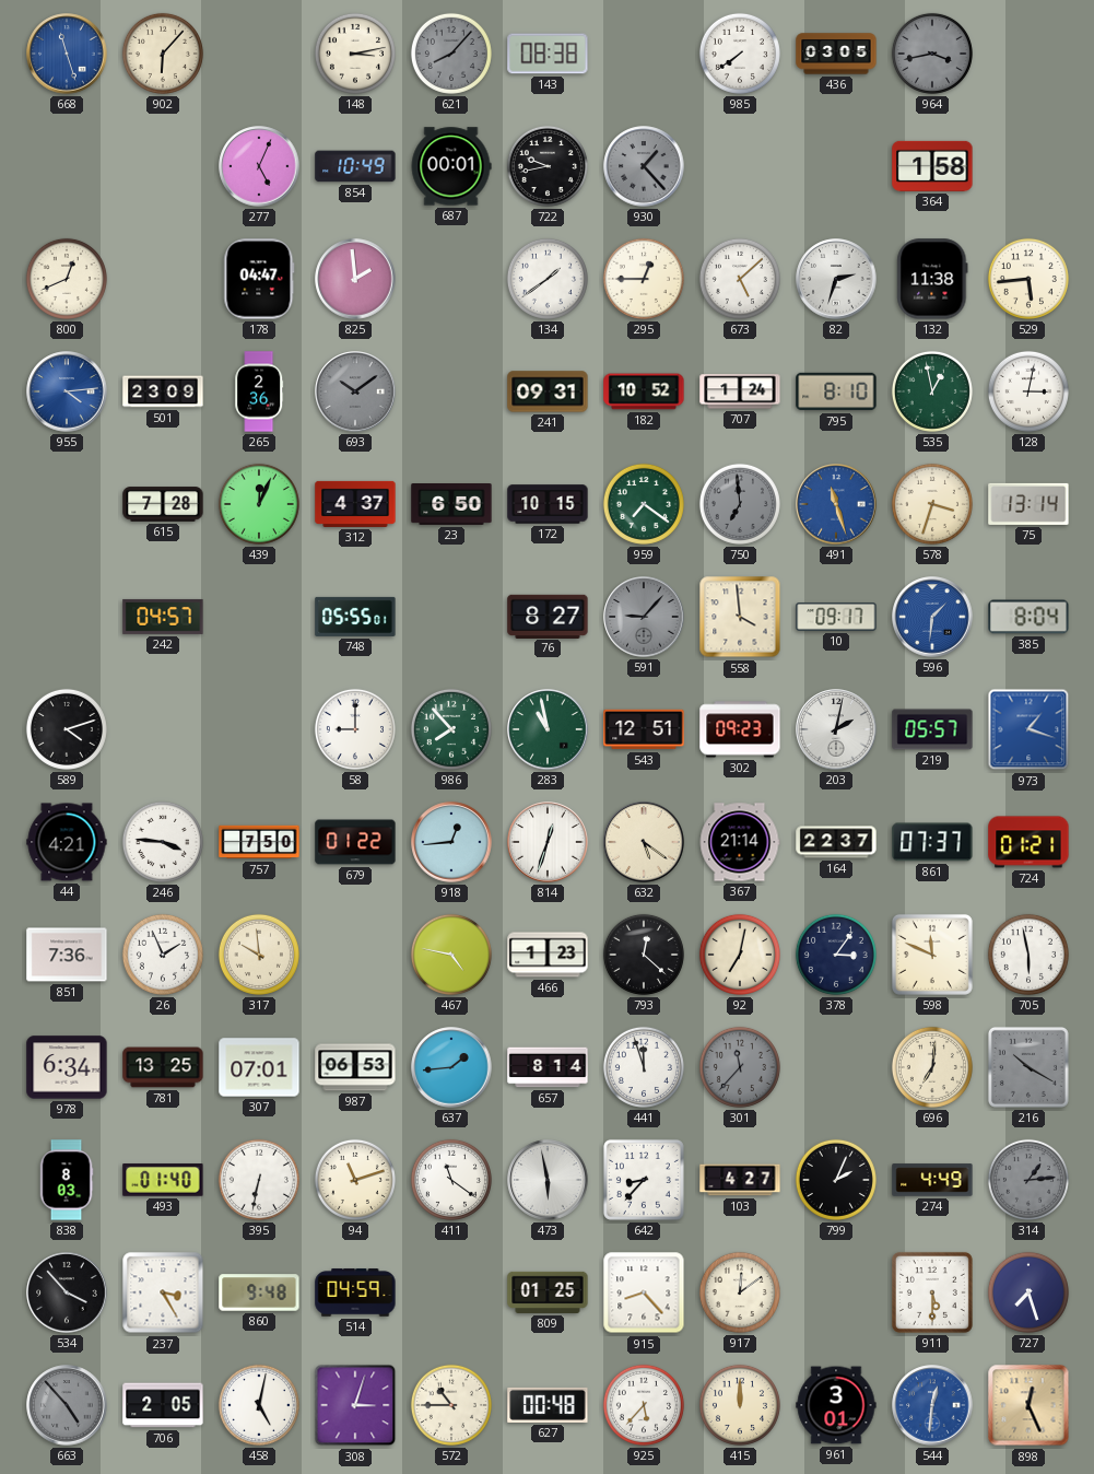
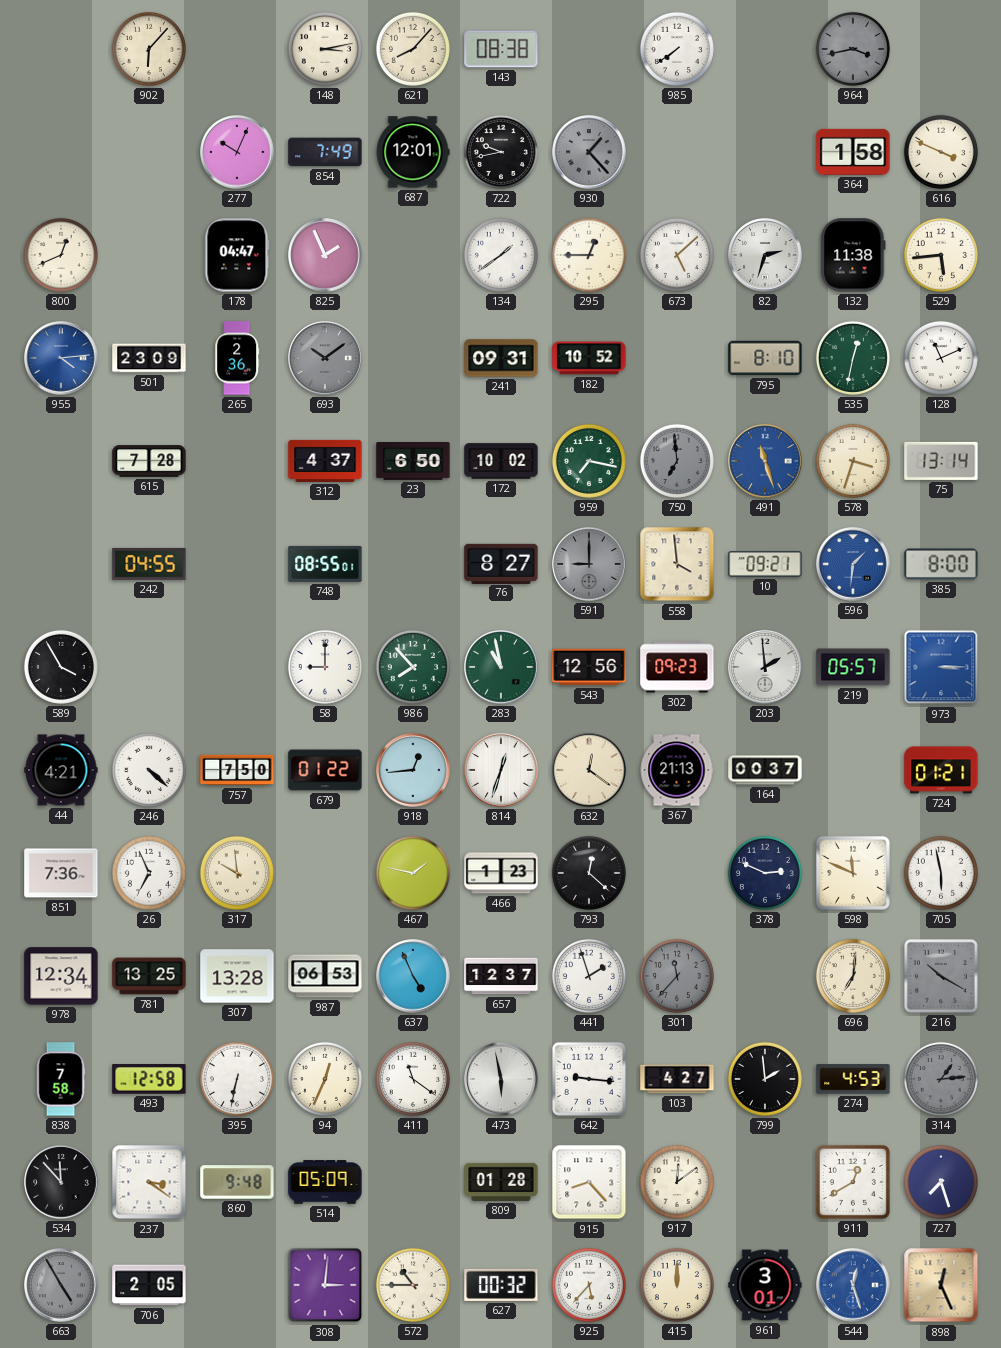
668: 11:27 -> none
621 dial: grey -> cream
436: 03:05 -> none
277: 5:04 -> 10:04
854: 10:49 -> 7:49
687: 00:01 -> 12:01
616: none -> 3:49
825: 1:59 -> 1:56
707: 1:24 -> none
535: 12:58 -> 12:32
128: 3:02 -> 11:11
439: 12:04 -> none
172: 10:15 -> 10:02
959: 7:21 -> 7:17
242: 04:57 -> 04:55
748: 05:55 -> 08:55
591: 9:07 -> 9:00
10: 09:17 -> 09:21
385: 8:04 -> 8:00
589: 4:12 -> 3:55
543: 12:51 -> 12:56
203: 2:02 -> 1:59
973: 1:18 -> 3:15
246: 3:46 -> 4:22
632: 5:21 -> 12:21
367: 21:14 -> 21:13
164: 22:37 -> 00:37
861: 07:37 -> none
26: 1:56 -> 6:56
467: 4:47 -> 1:47
92: 7:02 -> none
378: 3:06 -> 2:49
978: 6:34 -> 12:34
307: 07:01 -> 13:28
637: 1:44 -> 4:56
657: 8:14 -> 12:37
441: 11:57 -> 1:57
838: 8:03 -> 7:58
493: 01:40 -> 12:58
94: 11:12 -> 12:34
642: 8:37 -> 9:16
799: 2:04 -> 1:59
274: 4:49 -> 4:53
534: 3:53 -> 11:53
237: 3:25 -> 3:21
514: 04:59 -> 05:09
809: 01:25 -> 01:28
911: 5:30 -> 12:40
663: 4:53 -> 4:55
458: 5:02 -> none
308: 3:03 -> 3:01
627: 00:48 -> 00:32
544: 12:31 -> 12:27
